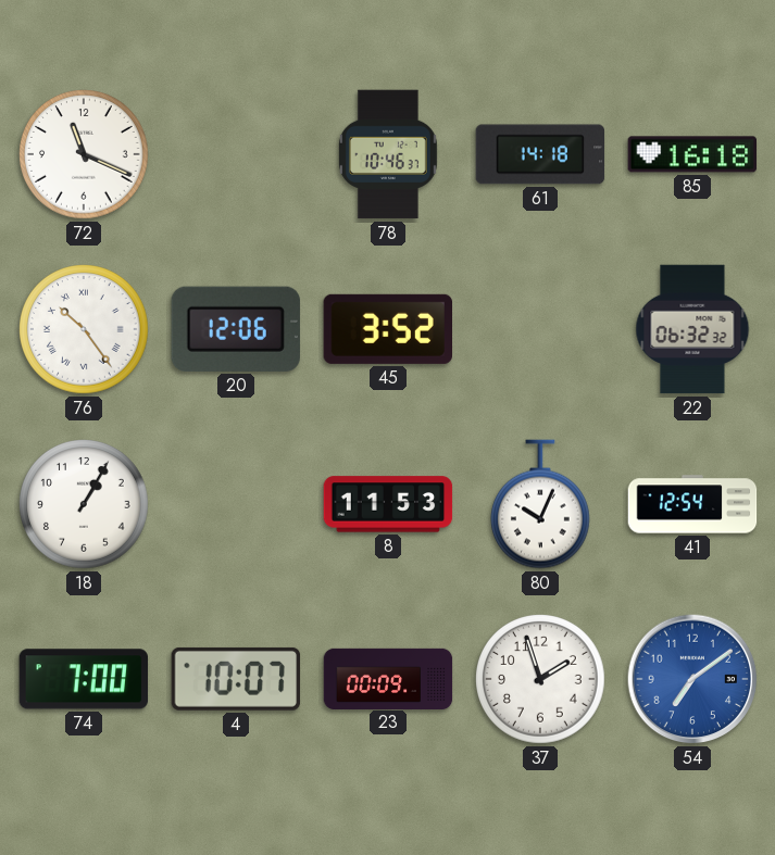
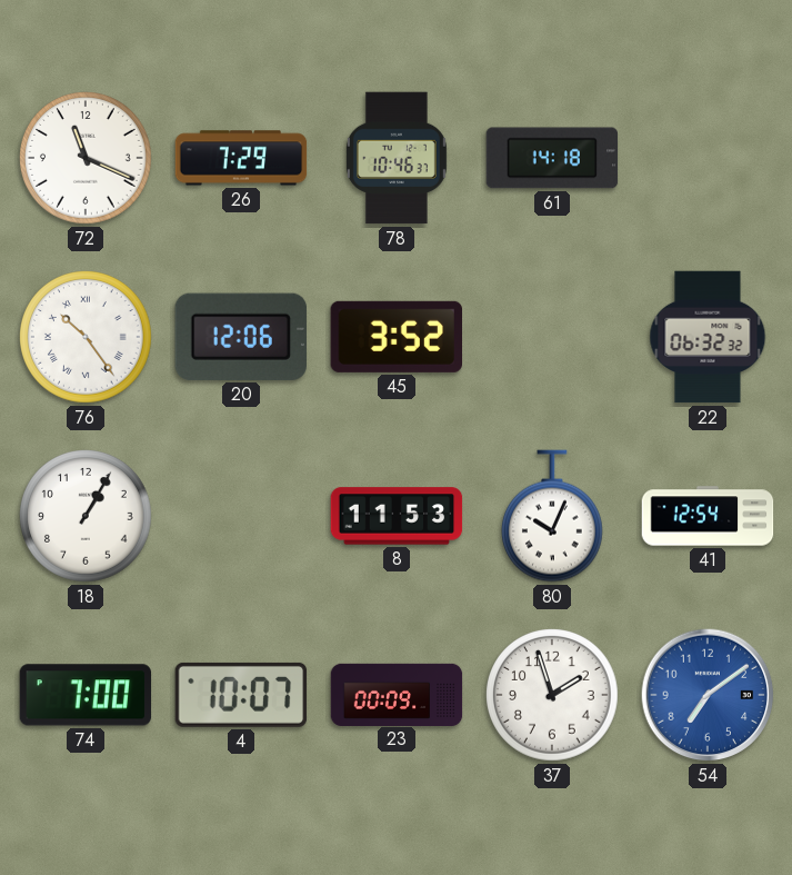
26: none -> 7:29
85: 16:18 -> none
